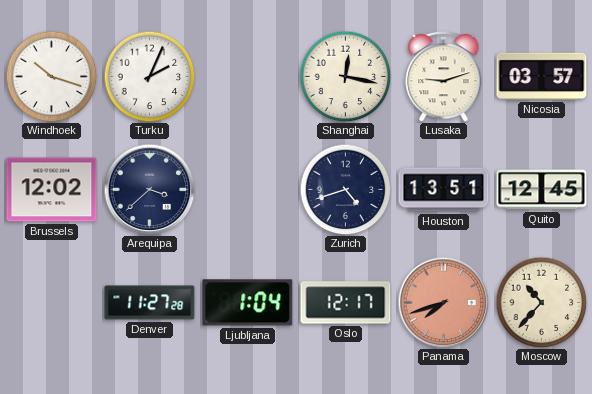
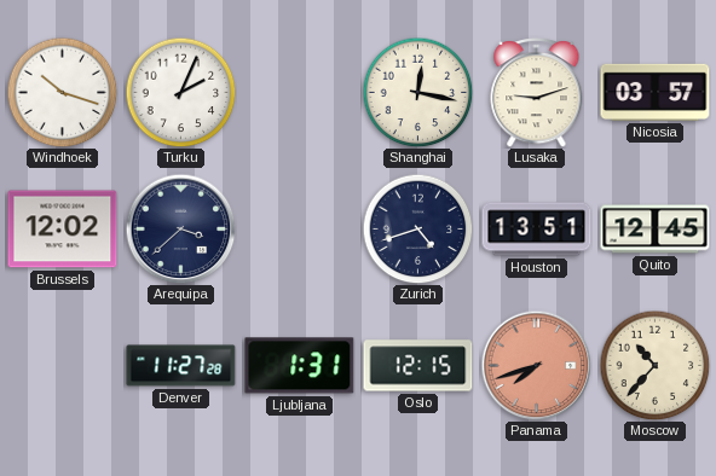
Ljubljana: 1:04 -> 1:31
Oslo: 12:17 -> 12:15
